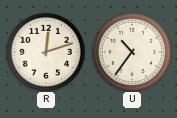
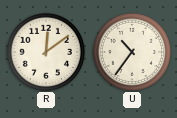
R: 12:12 -> 12:09
